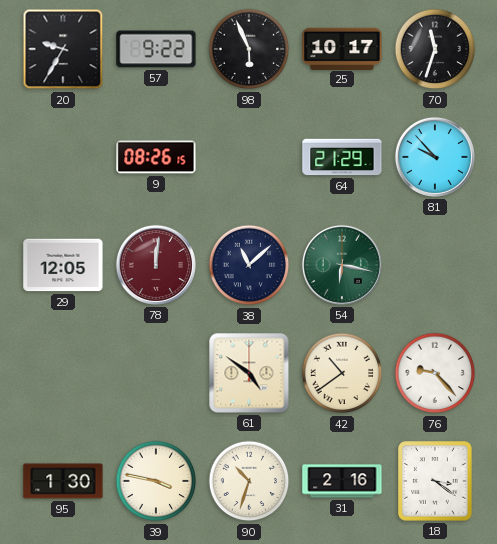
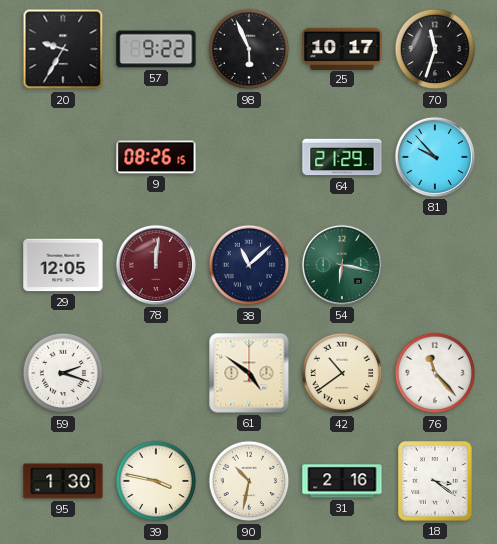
59: none -> 2:18
76: 9:23 -> 11:23
90: 10:33 -> 10:32
